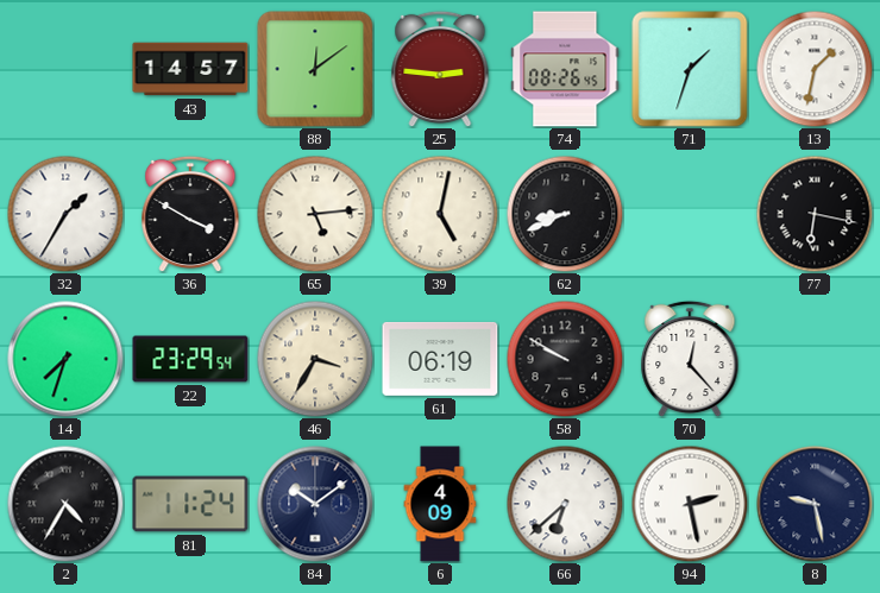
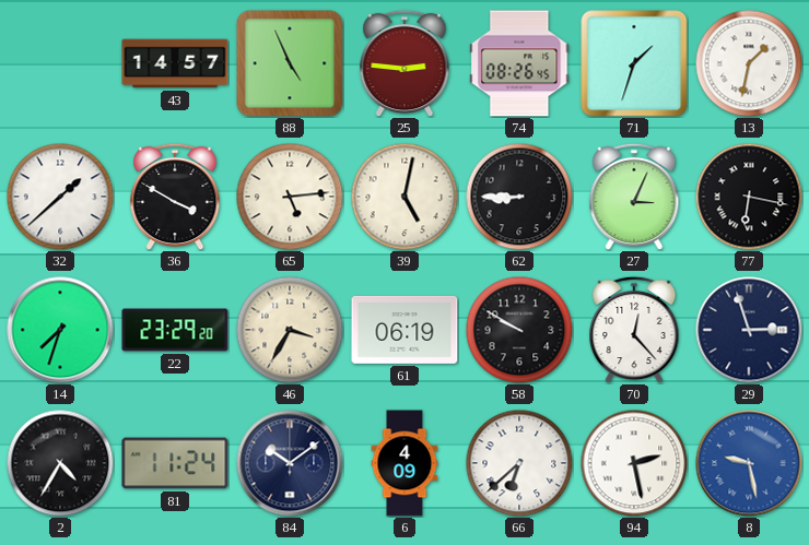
88: 12:09 -> 4:56
32: 1:35 -> 1:38
62: 8:41 -> 8:45
27: none -> 3:04
22: 23:29:54 -> 23:29:20
29: none -> 2:57
8 dial: navy -> blue
